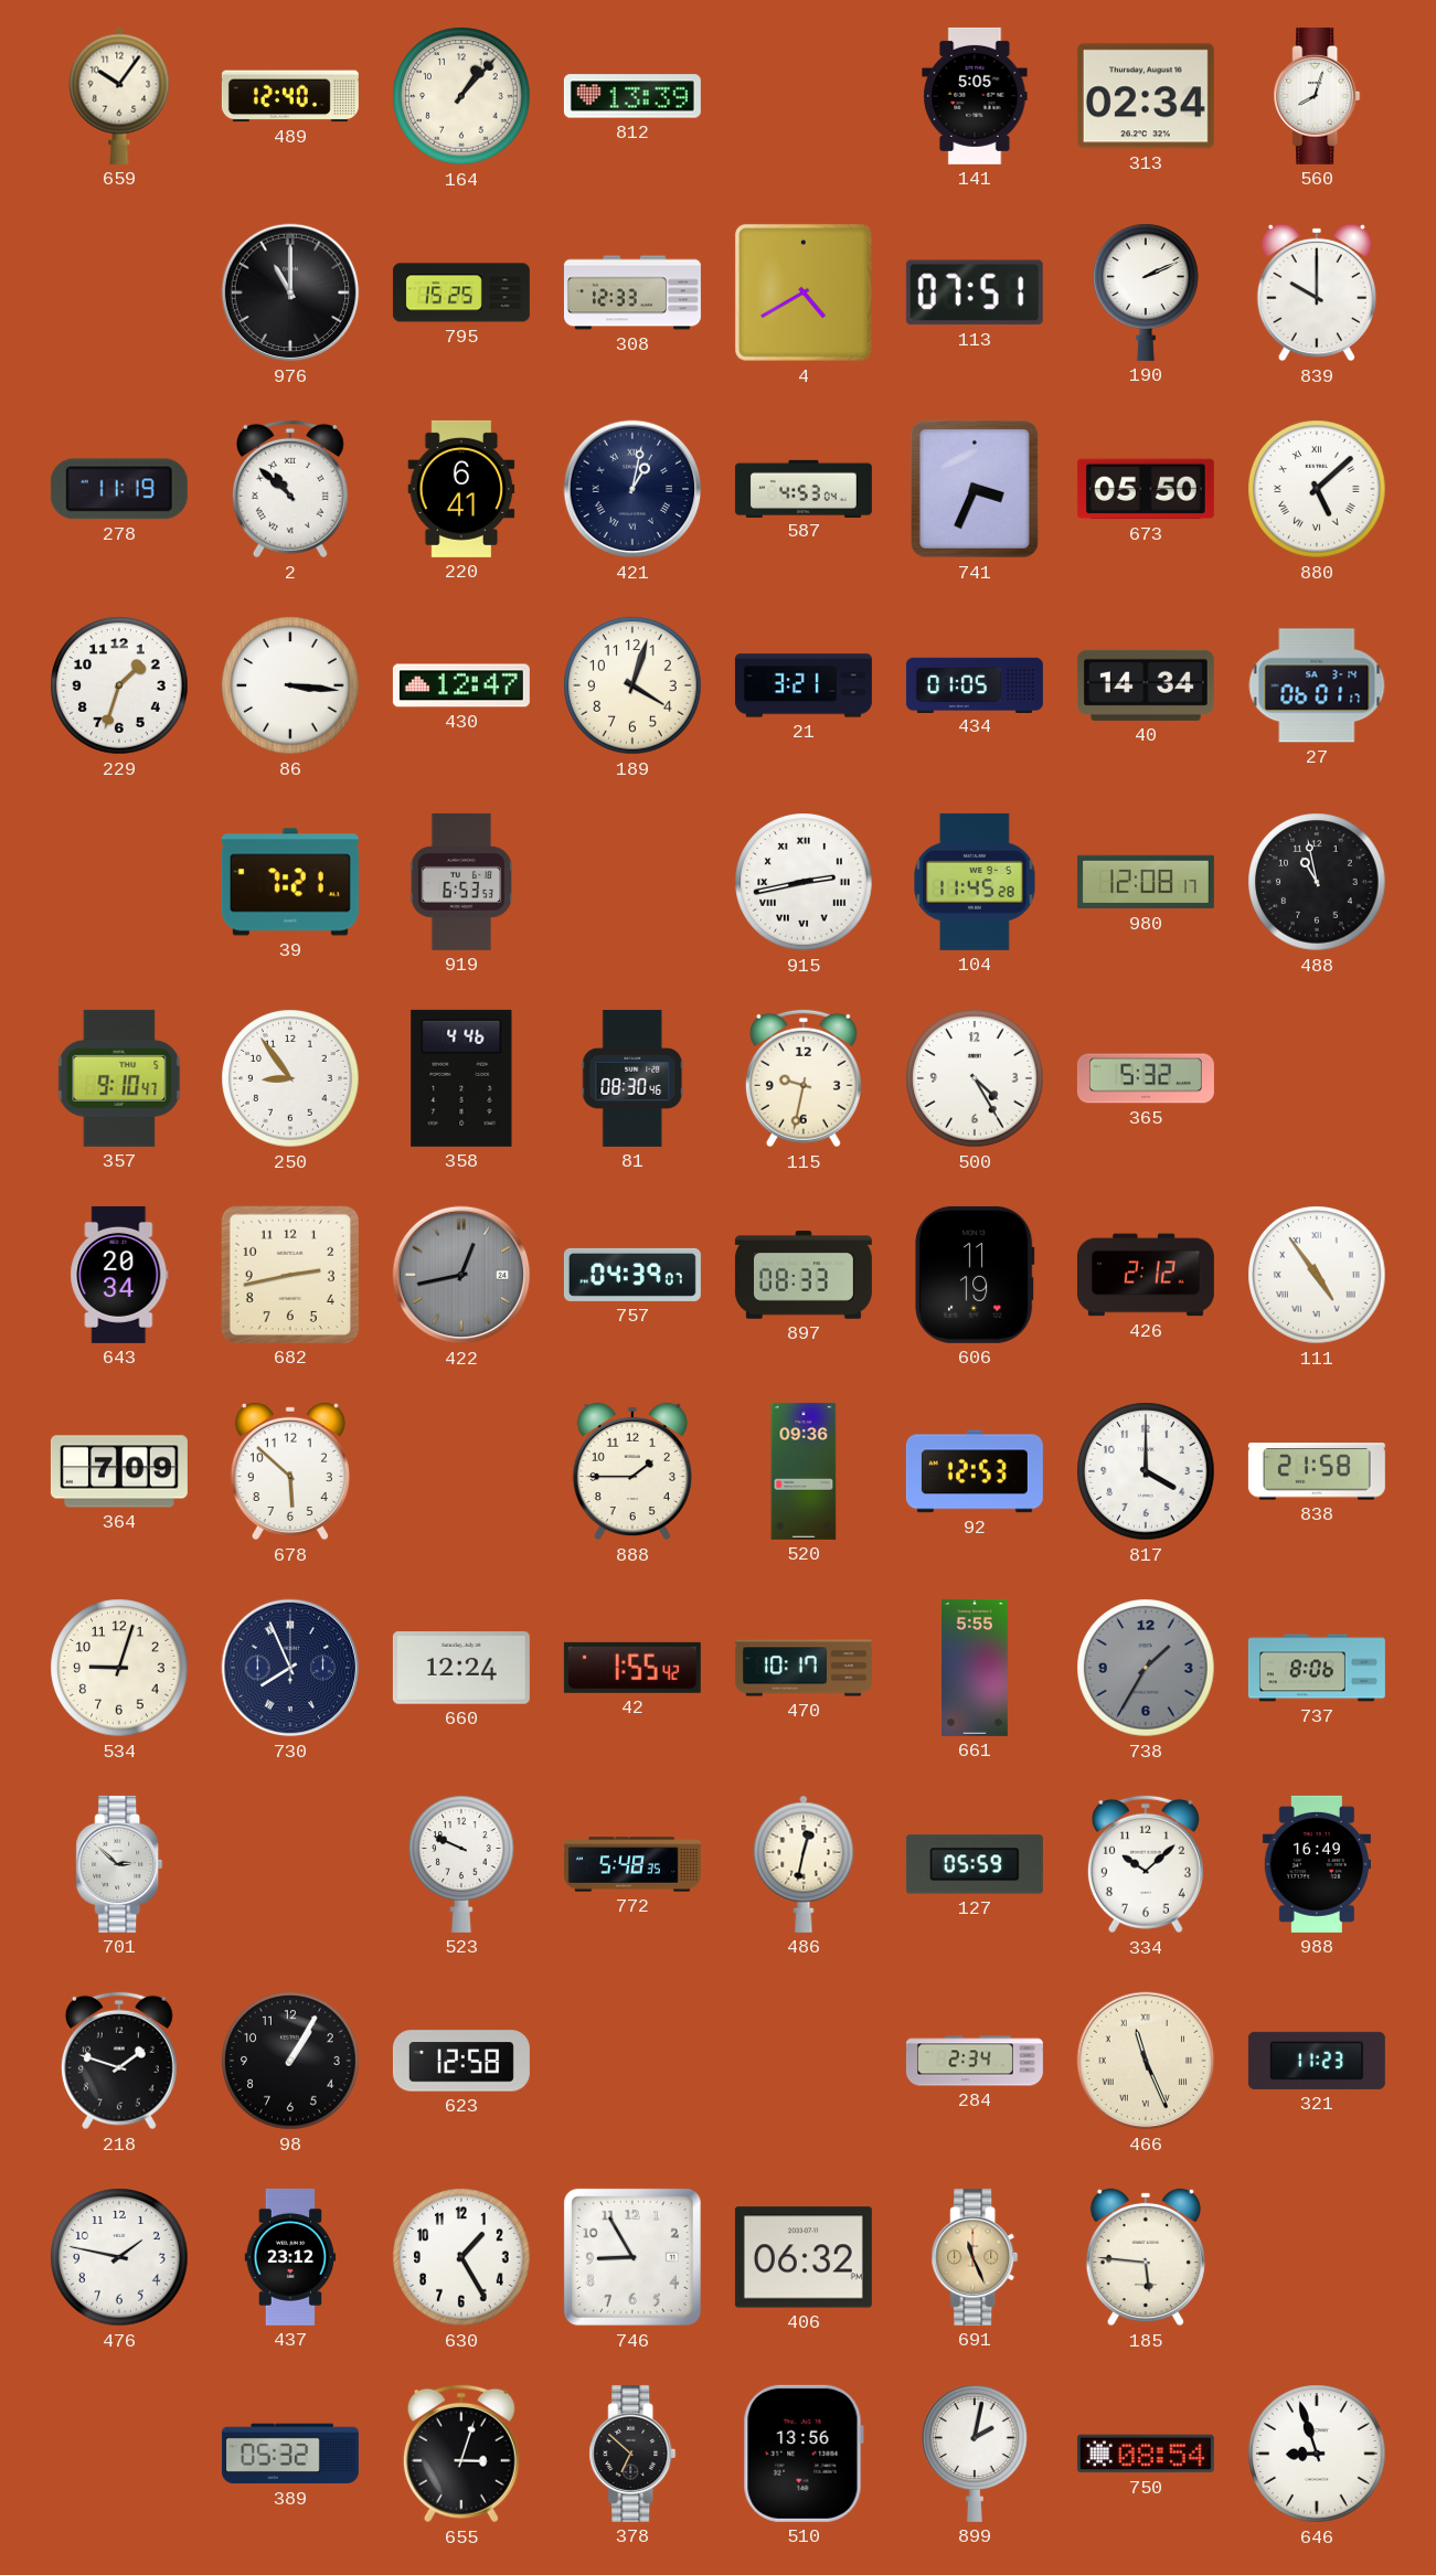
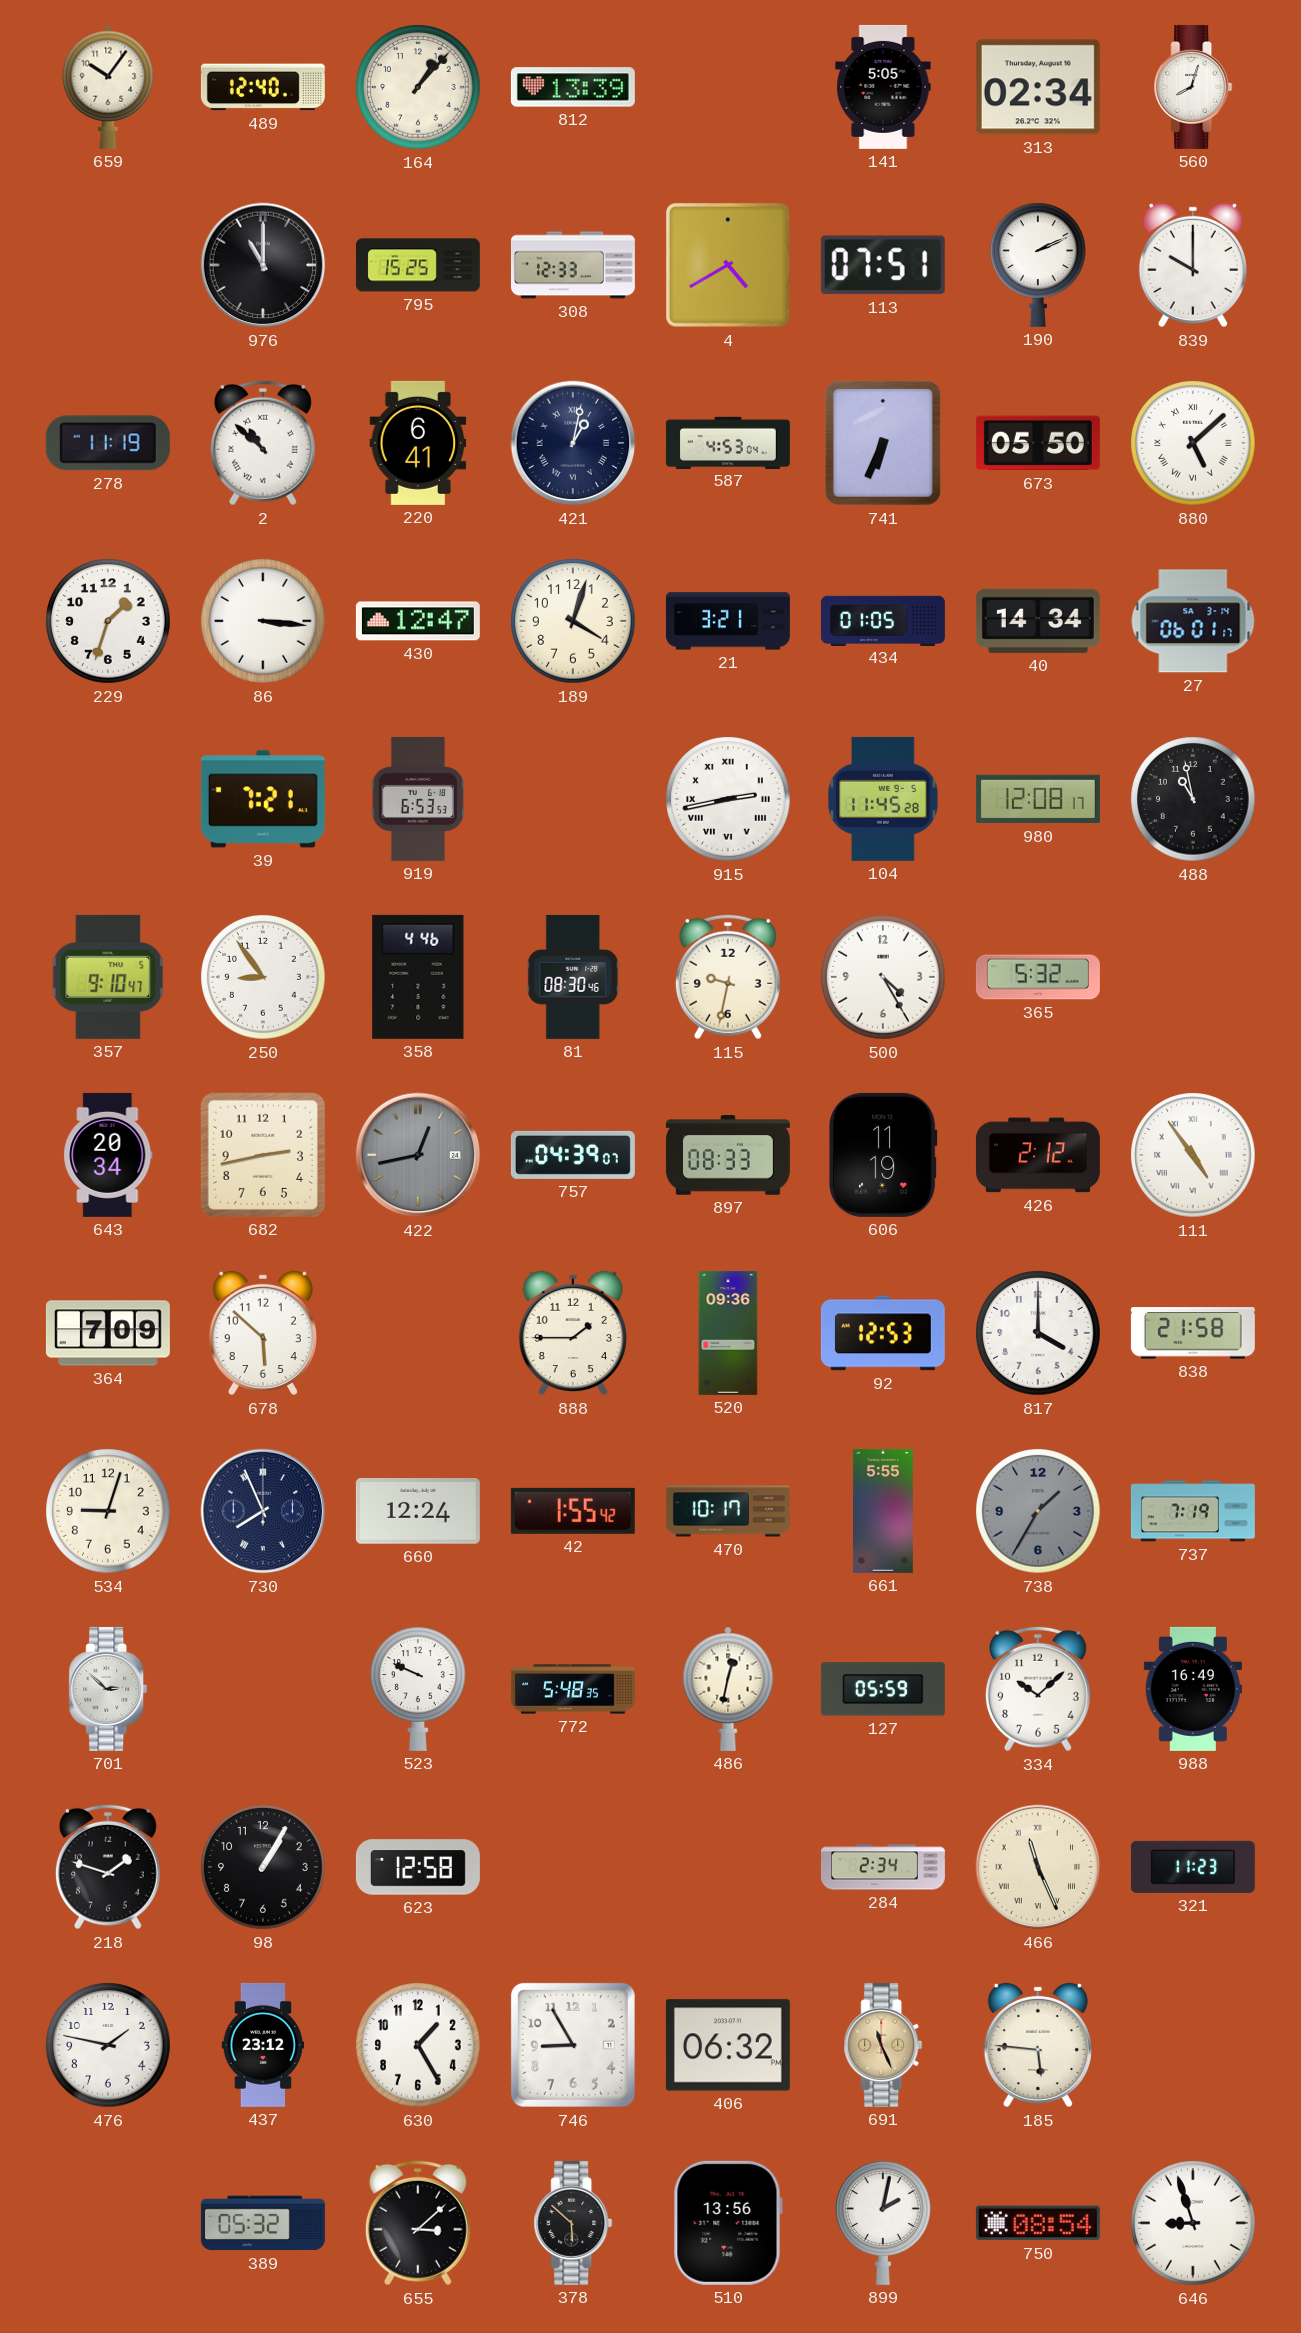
741: 3:34 -> 6:34
737: 8:06 -> 7:19
655: 3:03 -> 3:08
378: 6:52 -> 5:52
